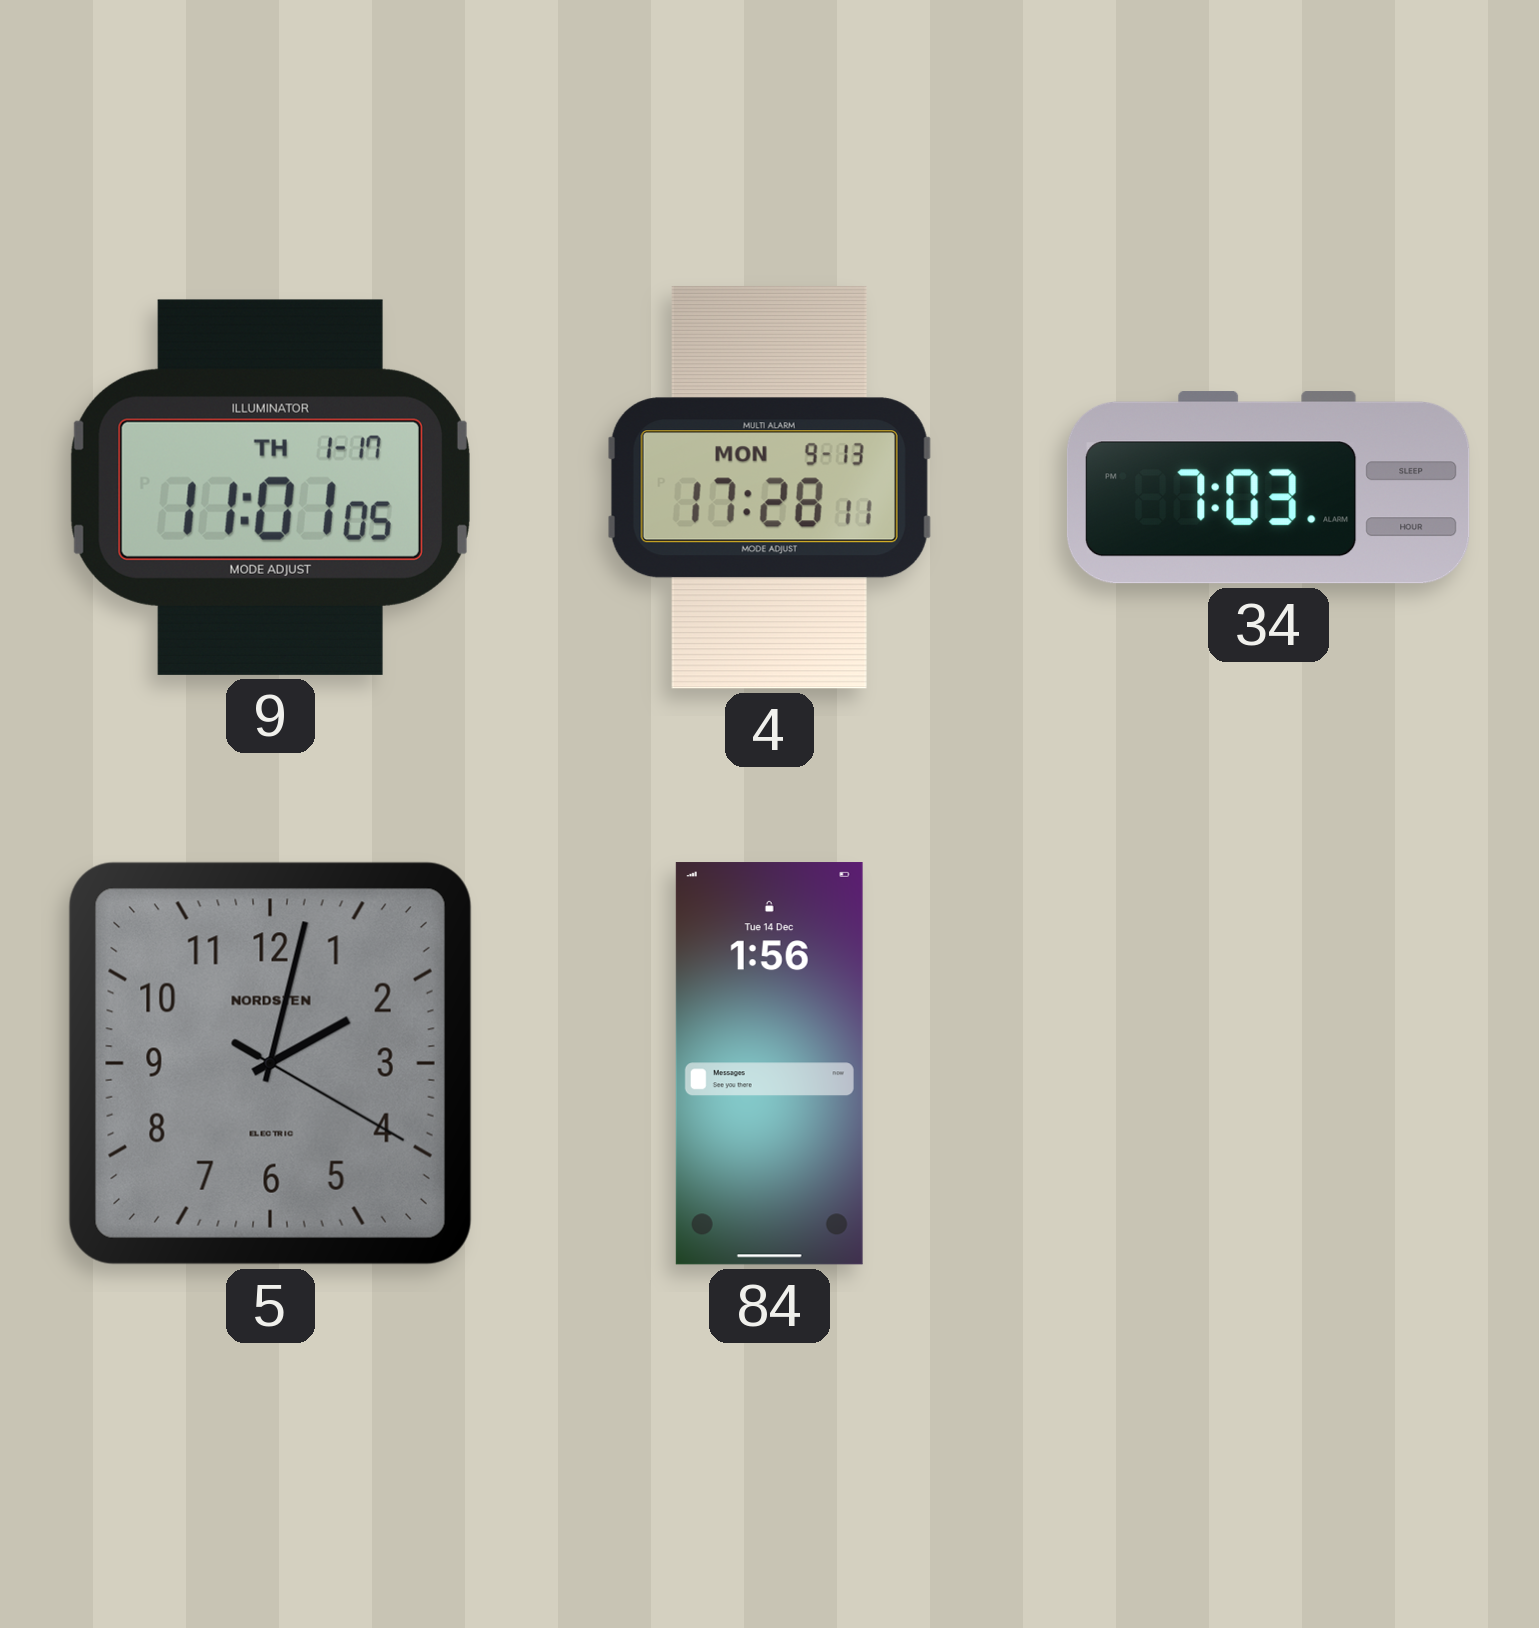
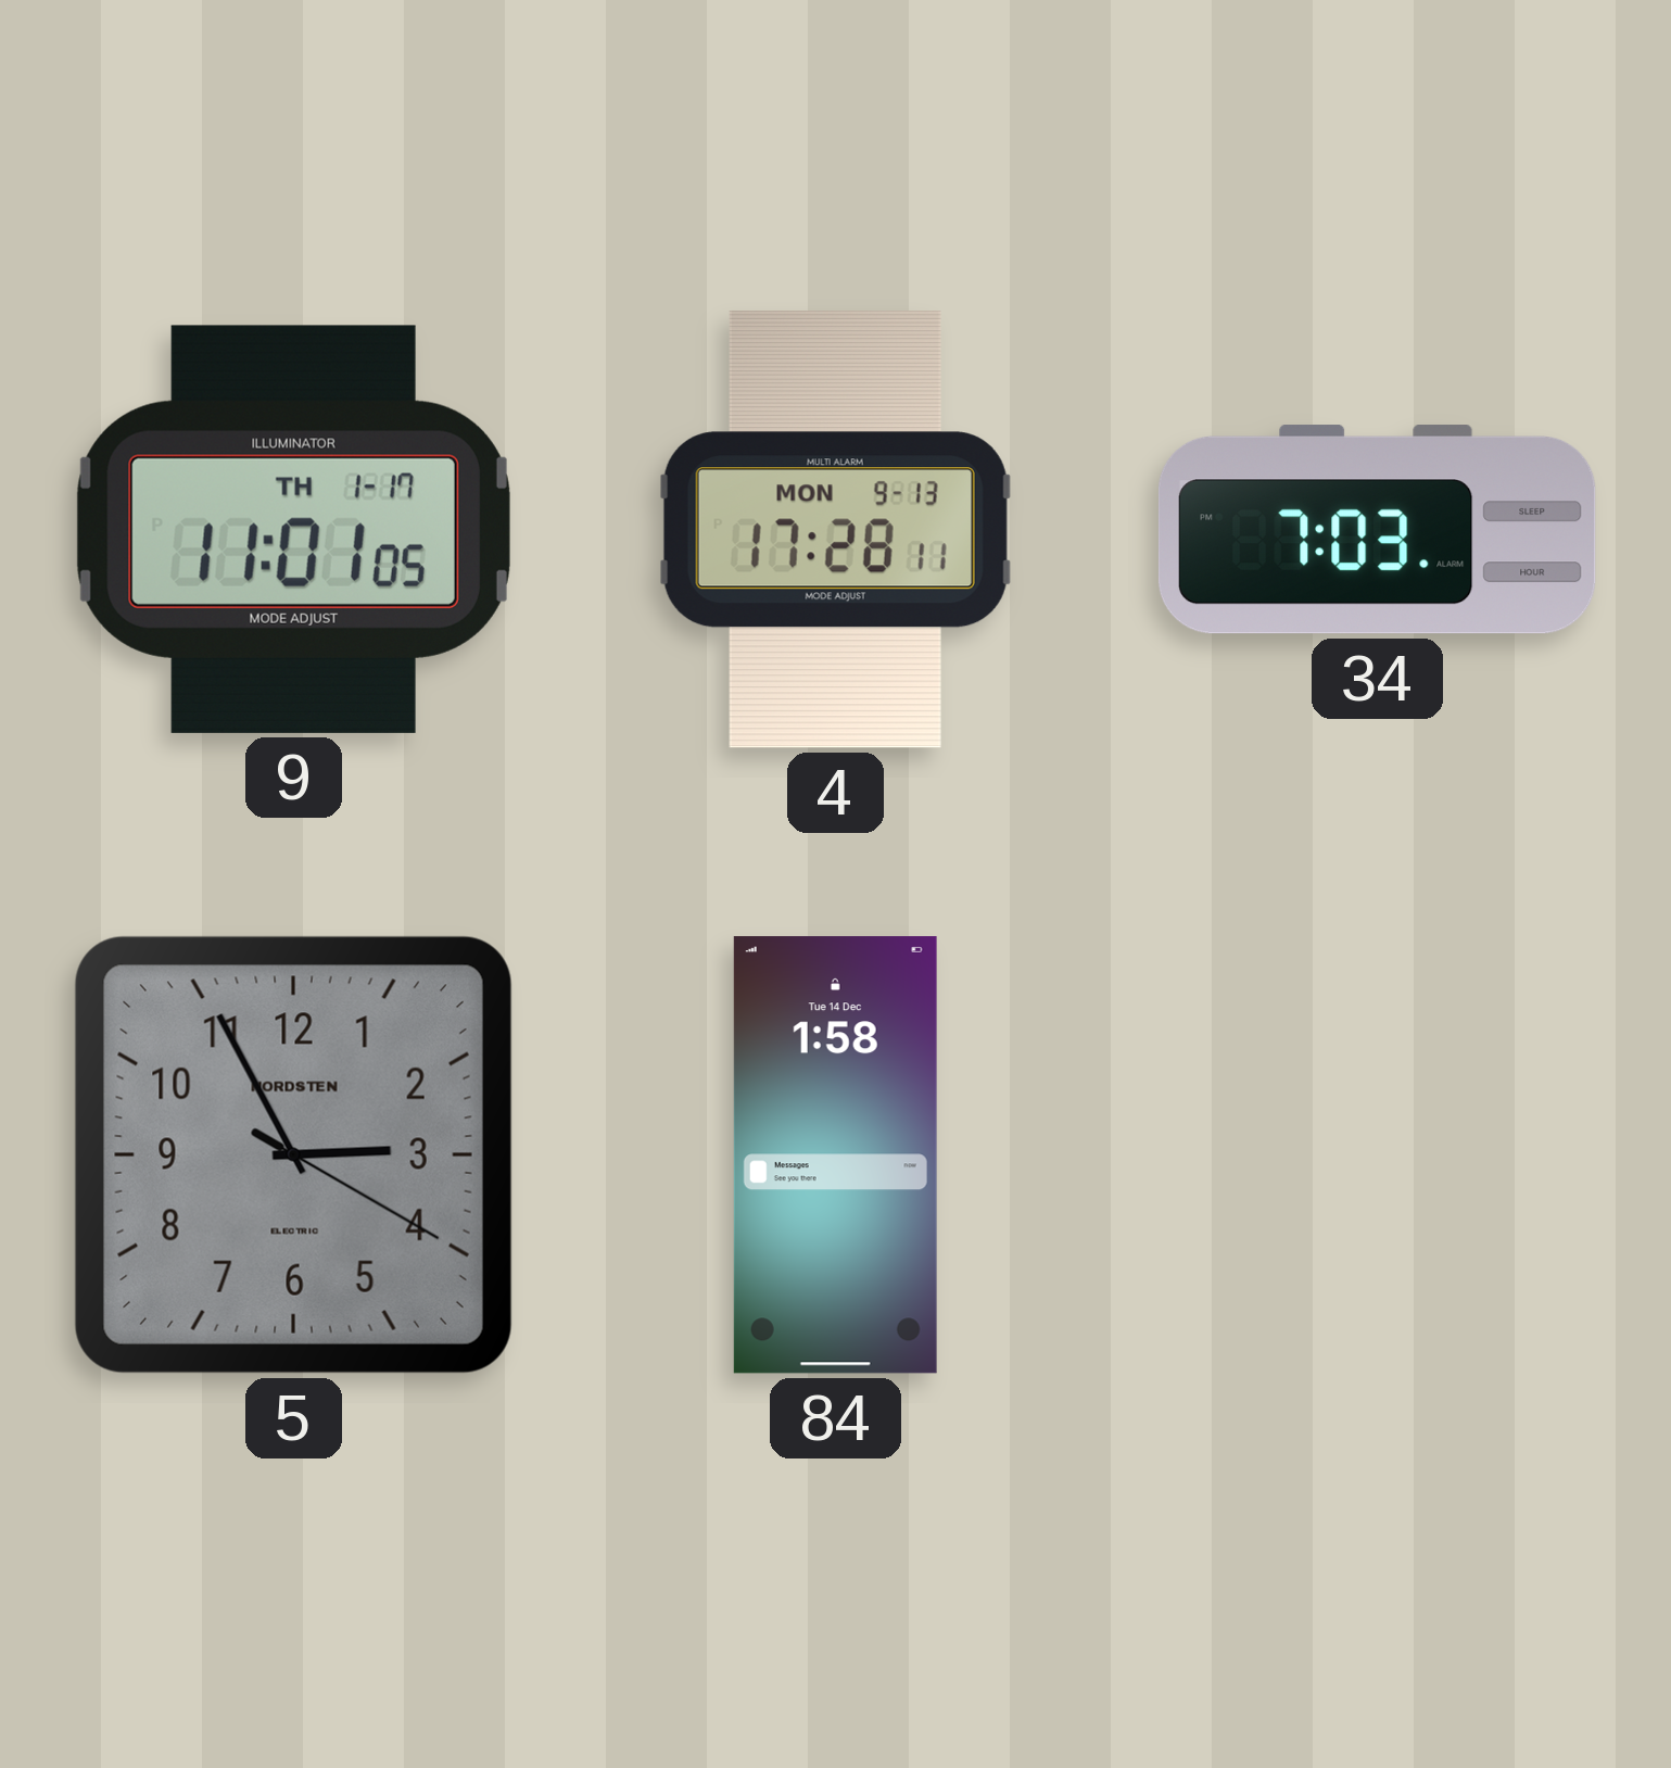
5: 2:02 -> 2:55
84: 1:56 -> 1:58
